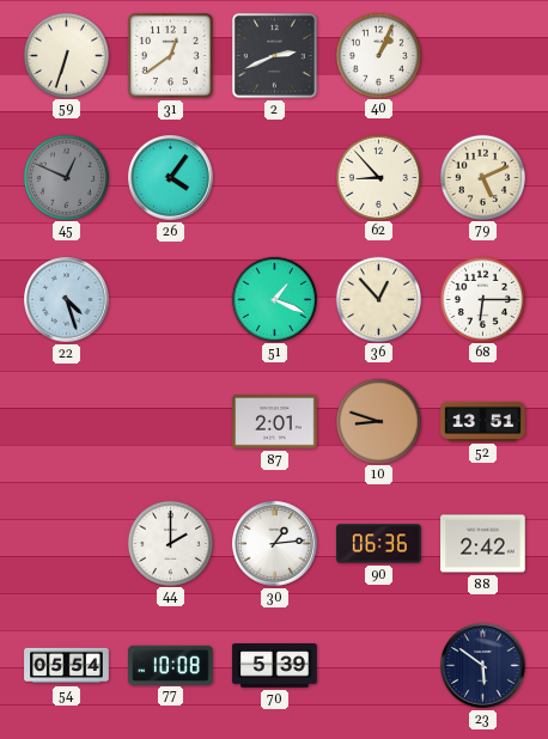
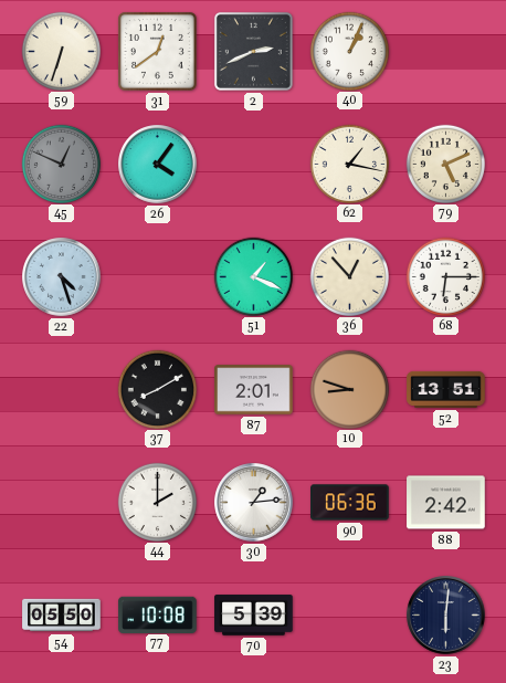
62: 8:53 -> 1:17
37: none -> 8:10
54: 05:54 -> 05:50
23: 5:51 -> 6:01
